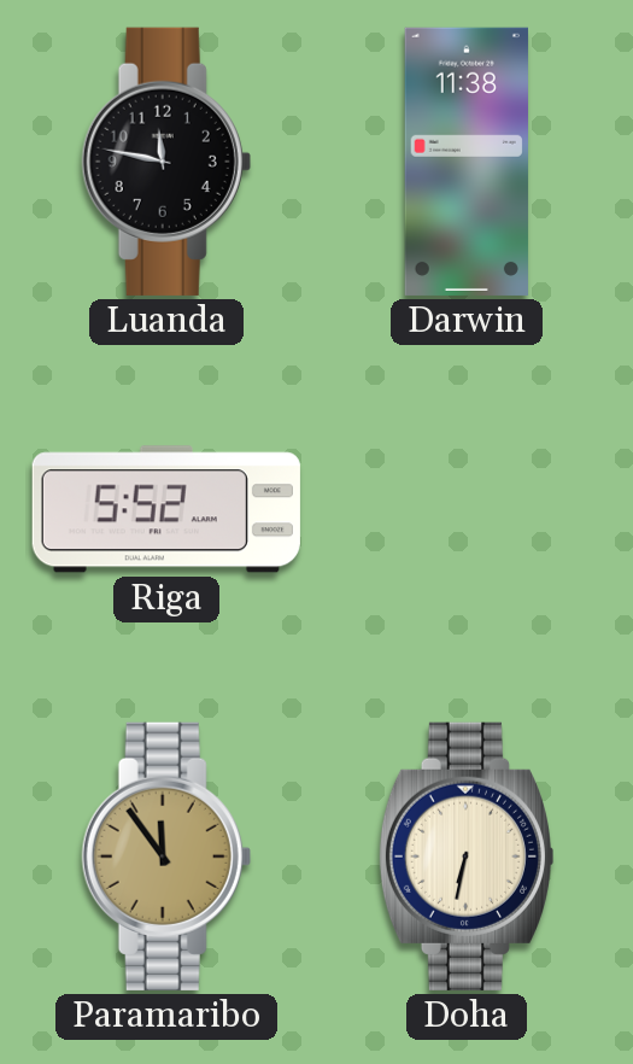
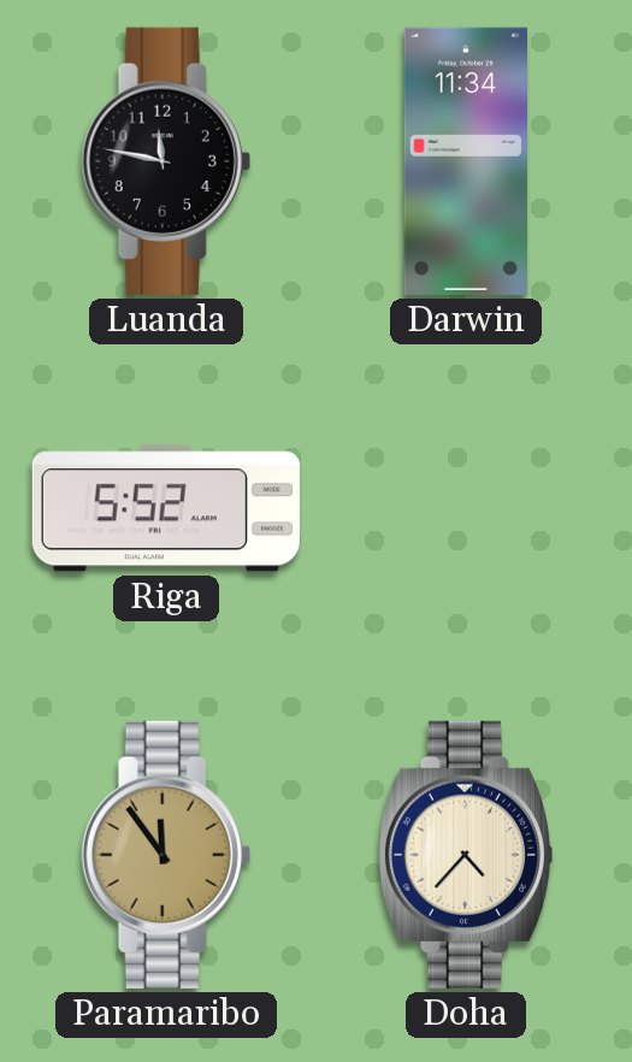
Darwin: 11:38 -> 11:34
Doha: 6:32 -> 4:37
